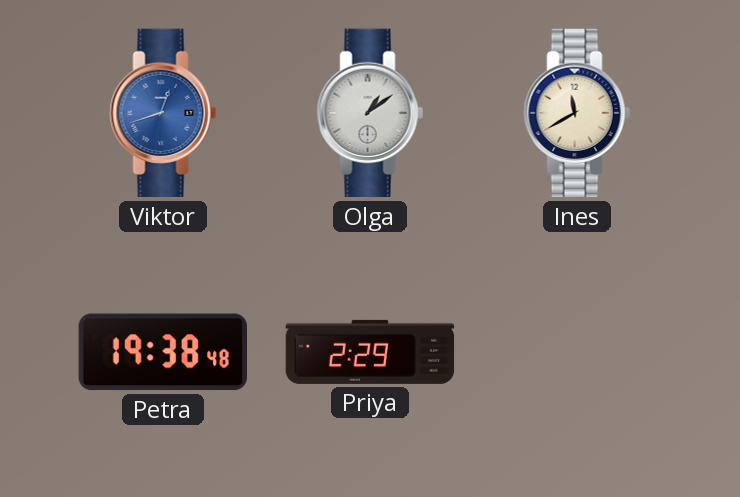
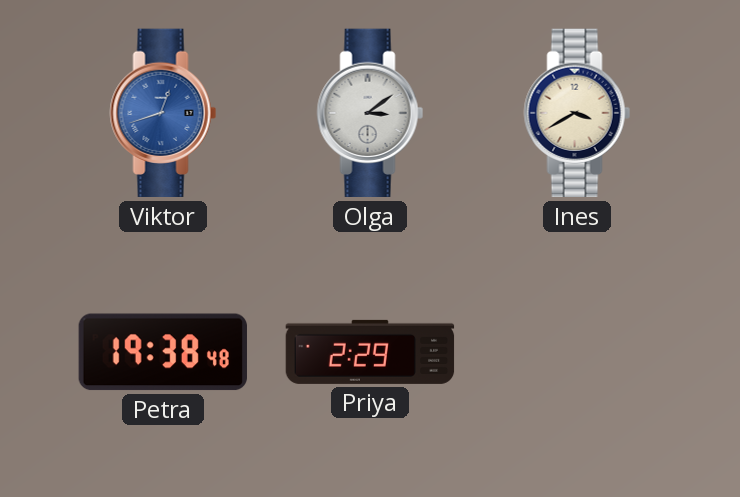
Olga: 1:09 -> 3:09
Ines: 11:40 -> 3:40
